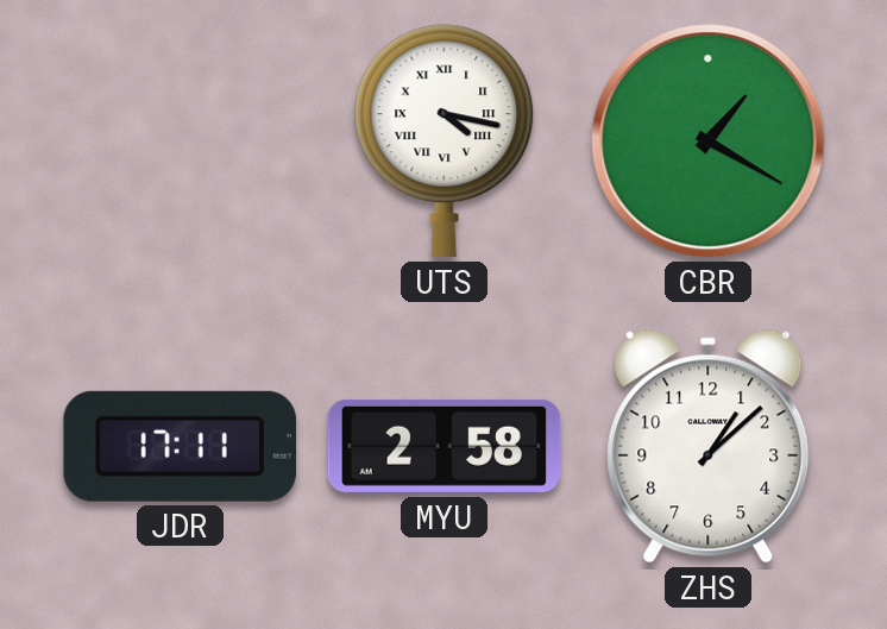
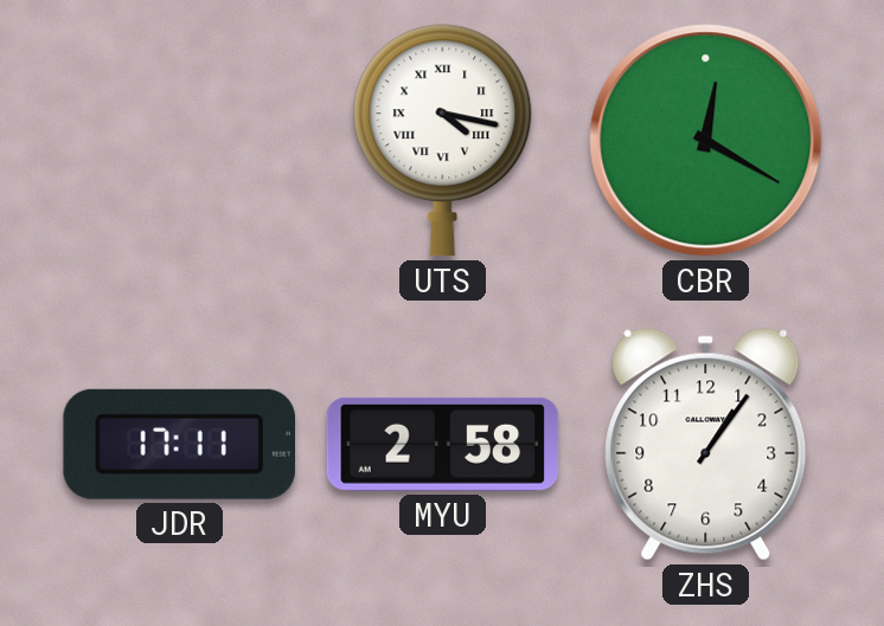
CBR: 1:20 -> 12:20
ZHS: 1:08 -> 1:06
